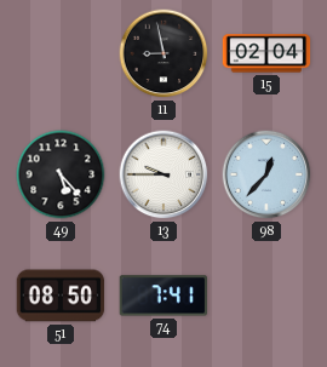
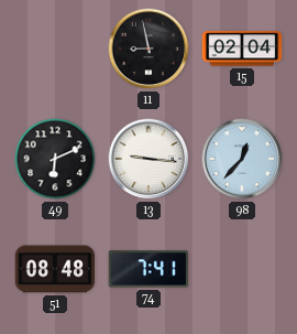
49: 5:23 -> 6:11
13: 9:45 -> 9:16
51: 08:50 -> 08:48
